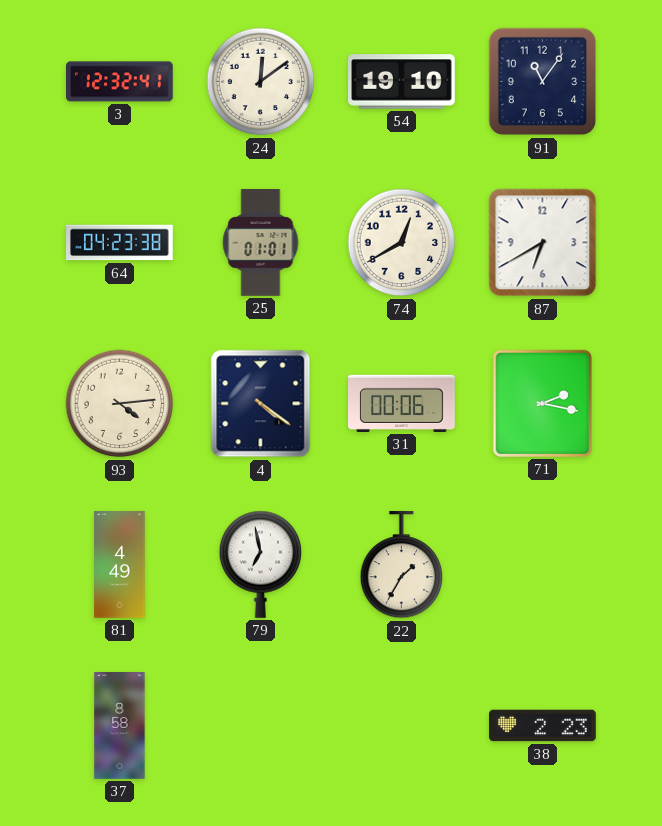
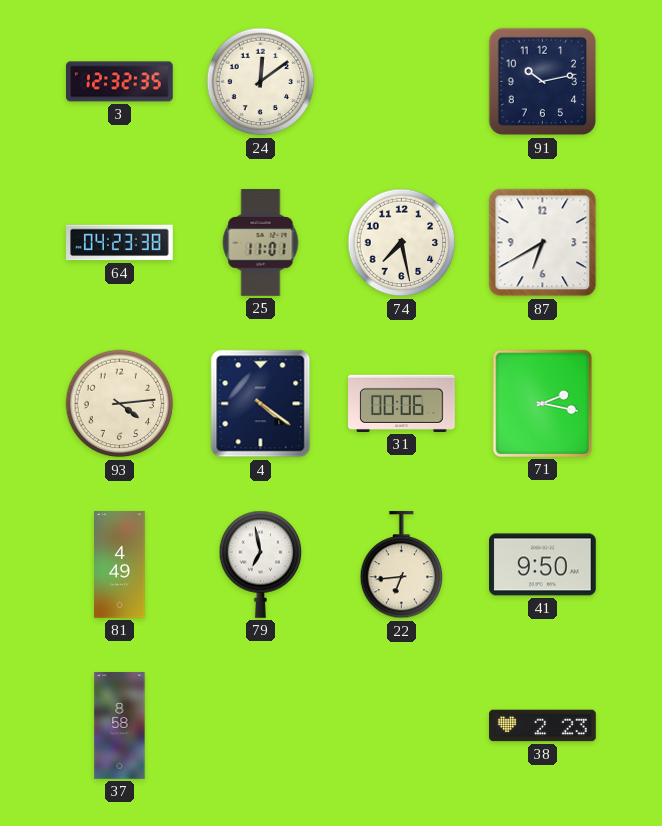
3: 12:32:41 -> 12:32:35
54: 19:10 -> none
91: 11:06 -> 10:13
25: 01:01 -> 11:01
74: 12:40 -> 7:28
22: 1:35 -> 6:44
41: none -> 9:50
